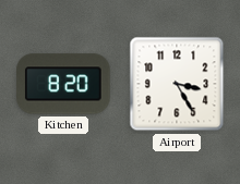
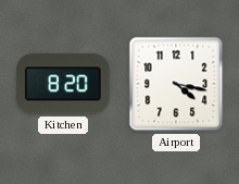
Airport: 3:25 -> 4:17
